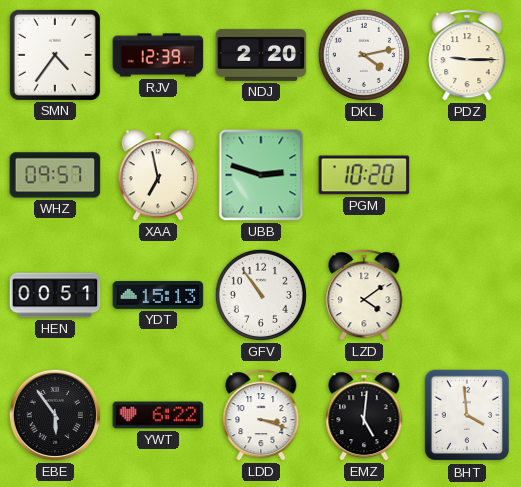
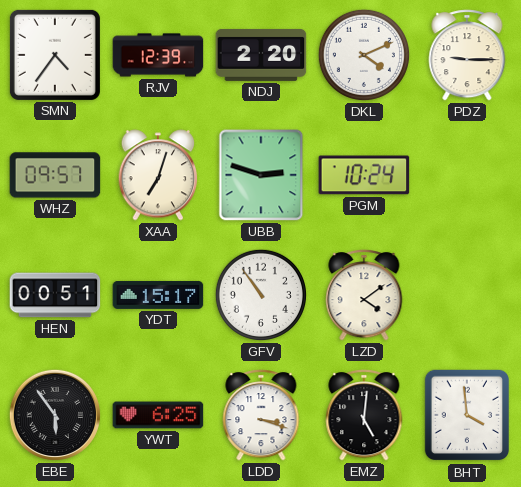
DKL: 4:13 -> 4:11
XAA: 6:58 -> 7:03
PGM: 10:20 -> 10:24
YDT: 15:13 -> 15:17
YWT: 6:22 -> 6:25
